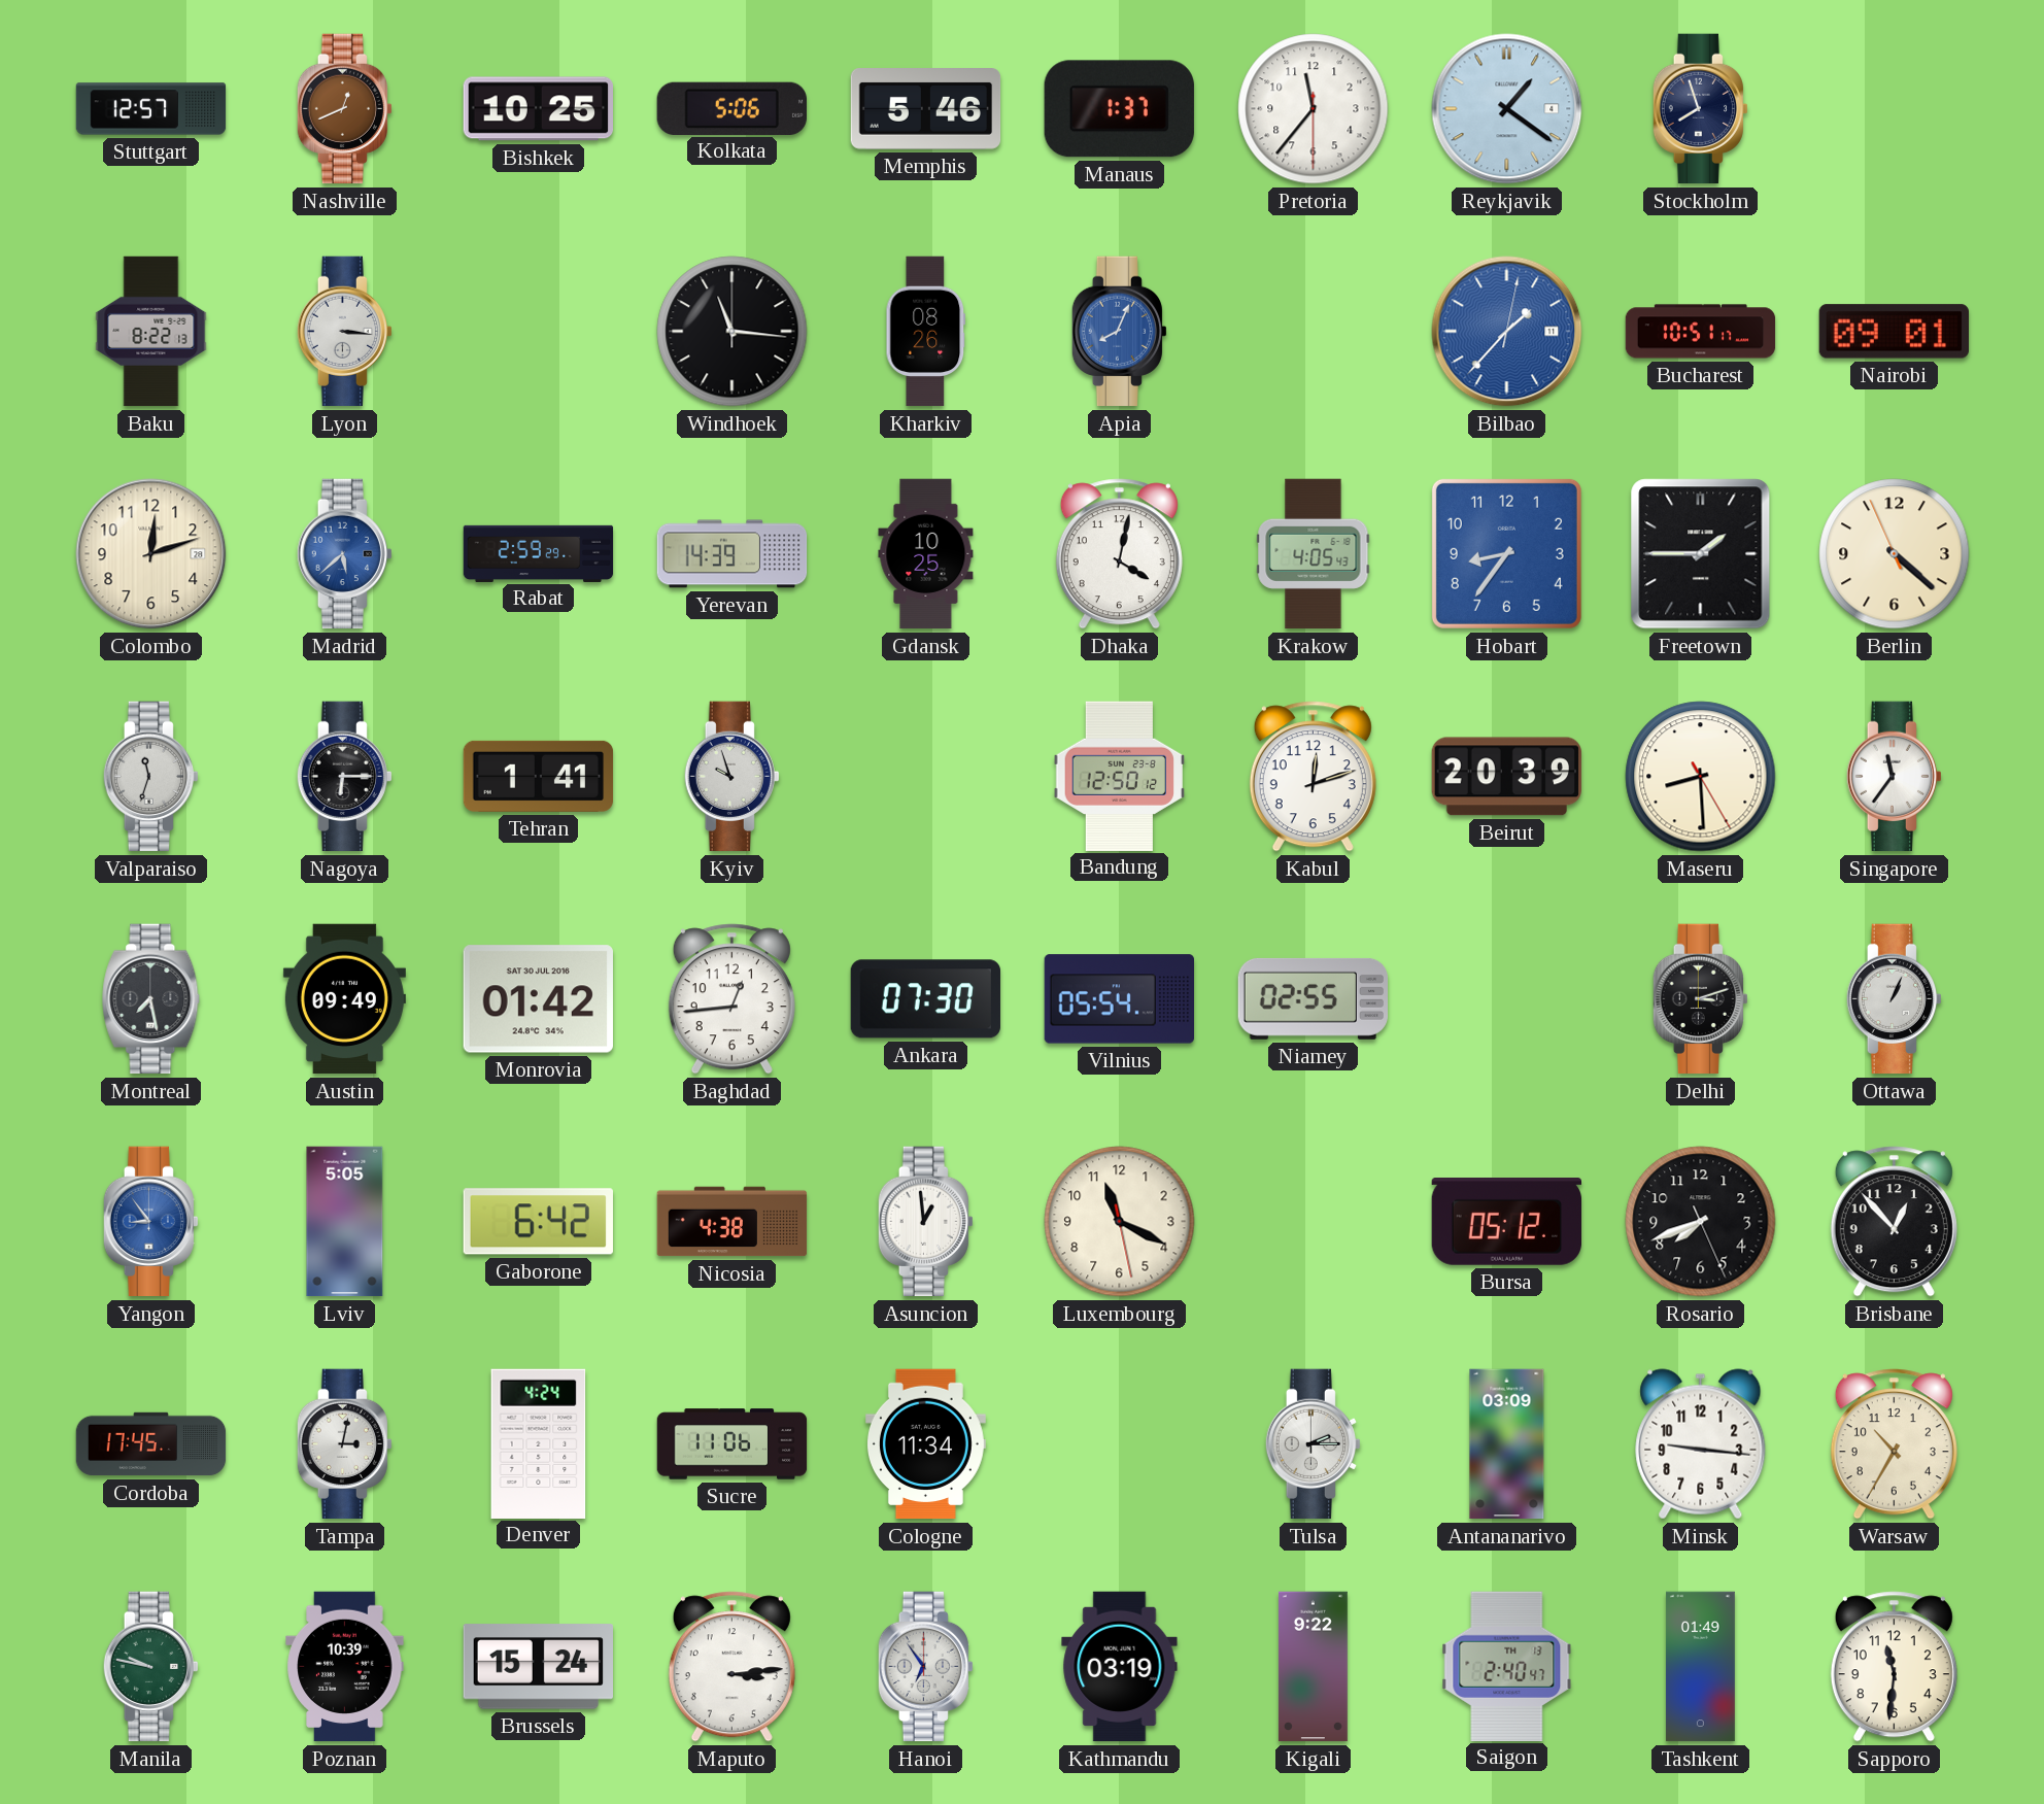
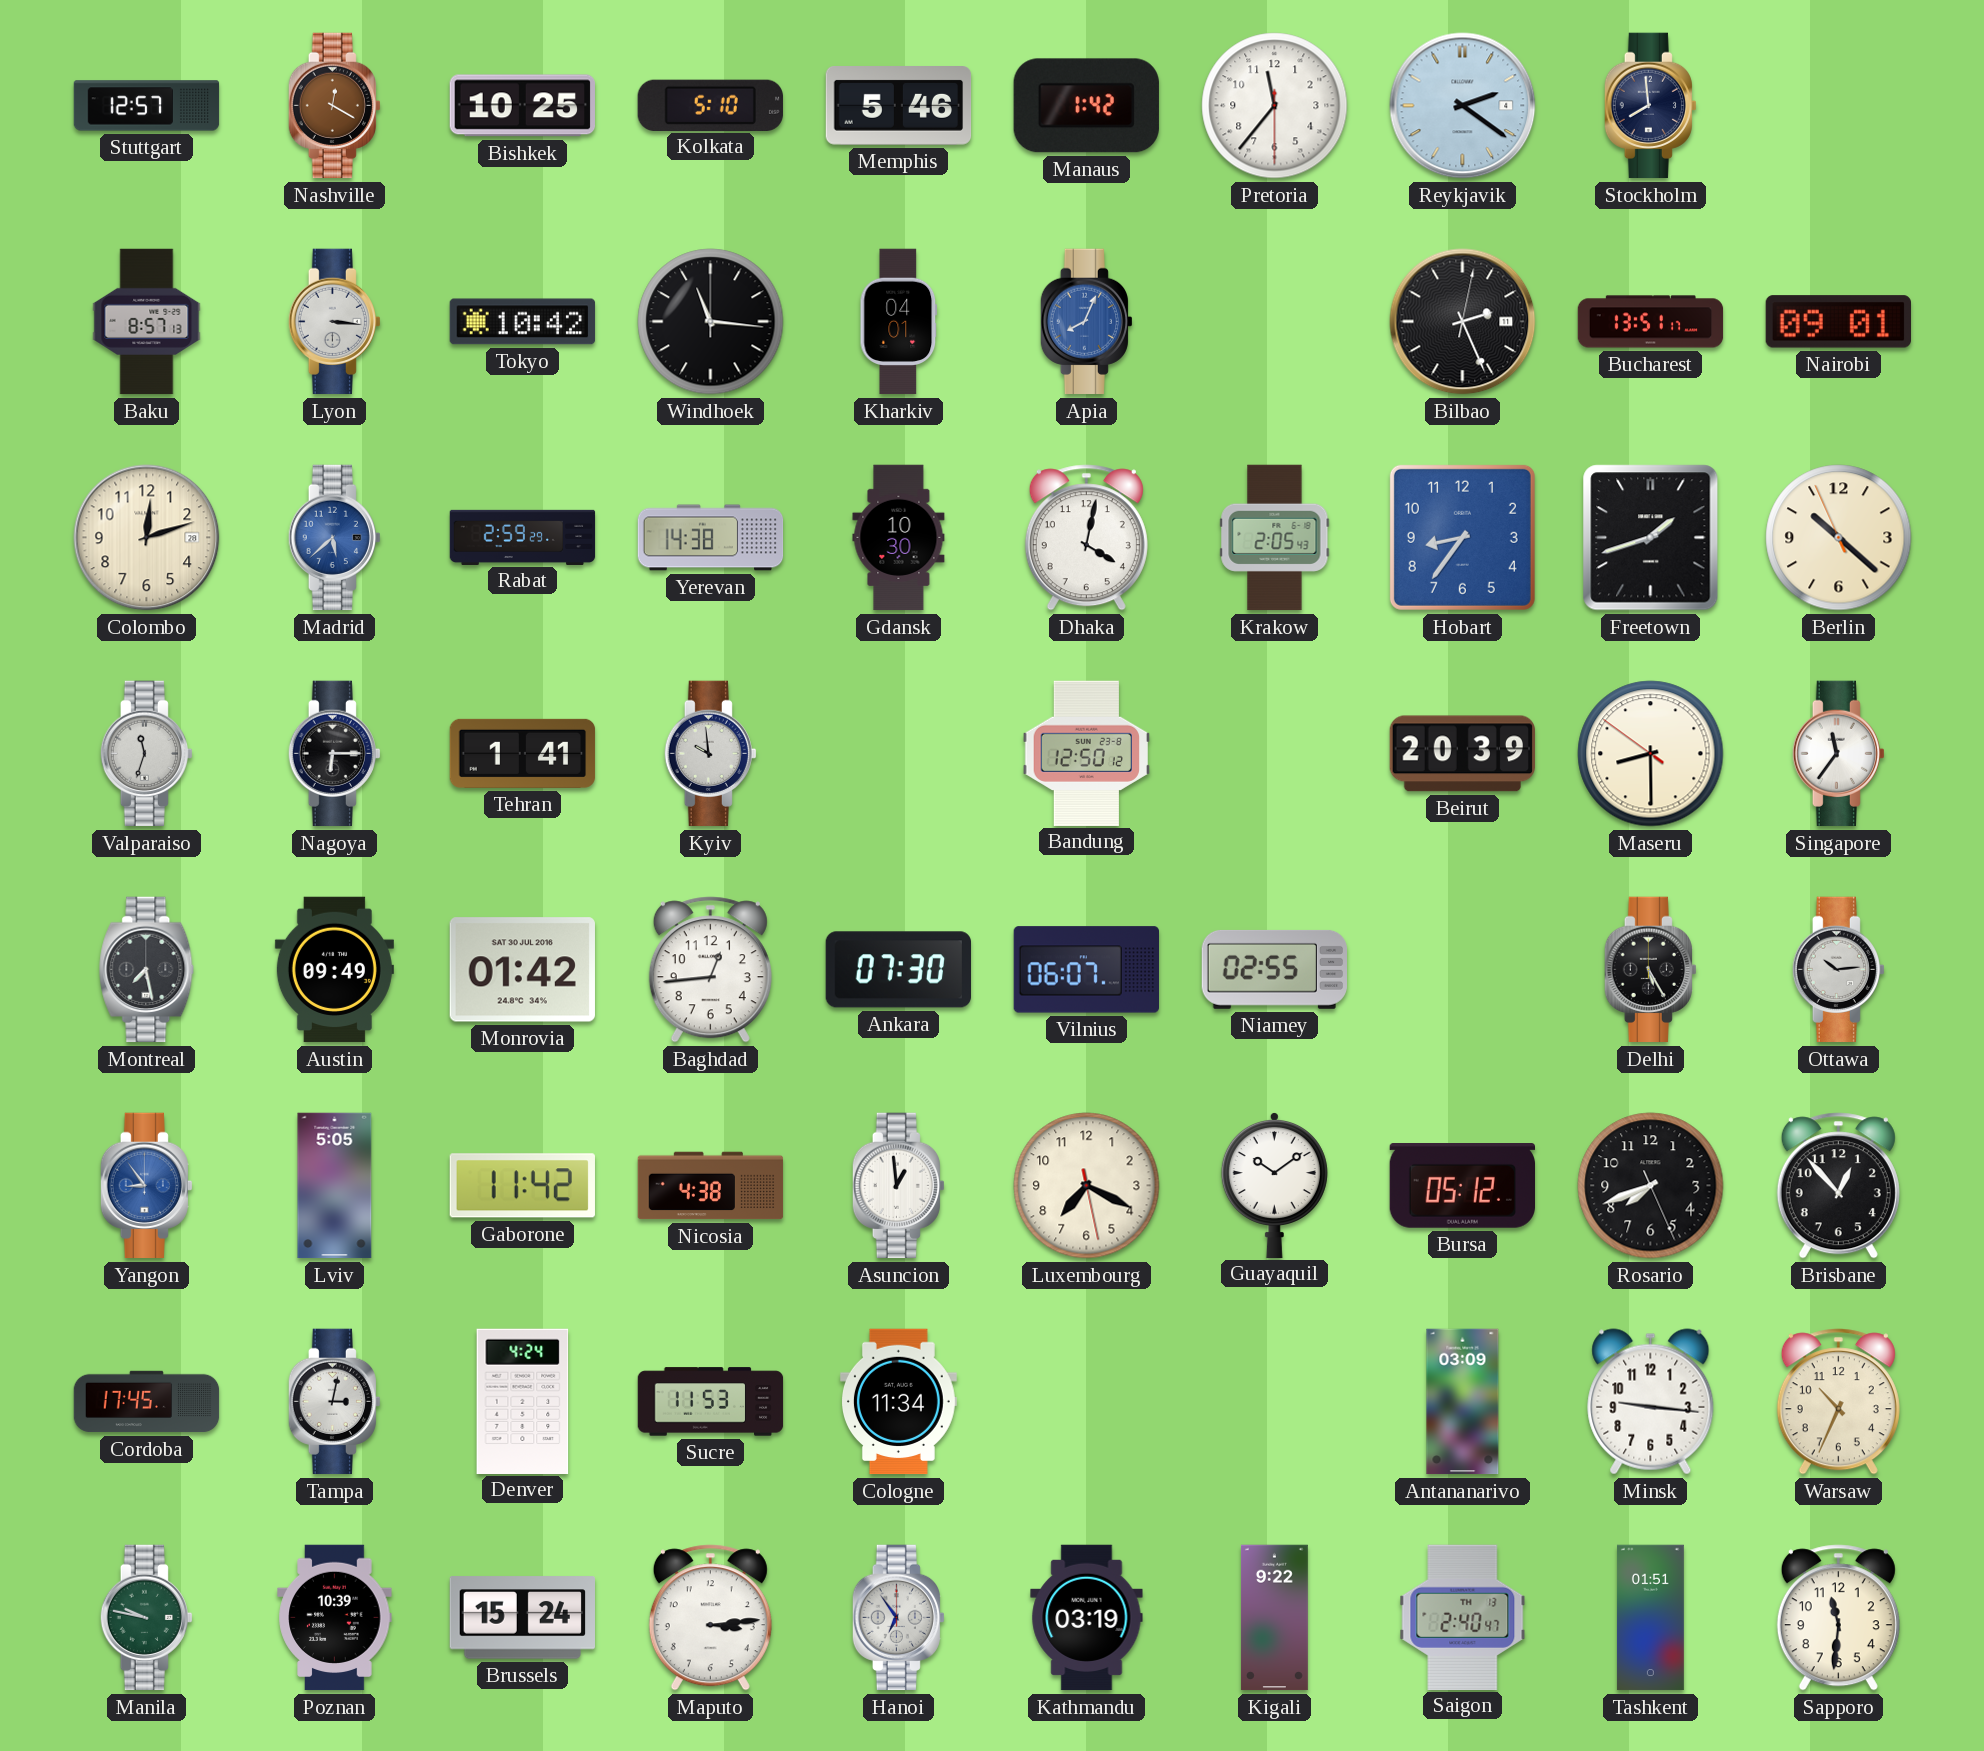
Nashville: 12:41 -> 12:20
Kolkata: 5:06 -> 5:10
Manaus: 1:37 -> 1:42
Reykjavik: 1:21 -> 2:21
Stockholm: 7:57 -> 7:59
Baku: 8:22 -> 8:57
Tokyo: none -> 10:42
Kharkiv: 08:26 -> 04:01
Bilbao: 1:37 -> 2:26
Bilbao dial: blue -> black
Bucharest: 10:51 -> 13:51
Yerevan: 14:39 -> 14:38
Gdansk: 10:25 -> 10:30
Krakow: 4:05 -> 2:05
Freetown: 1:45 -> 1:42
Berlin: 4:21 -> 10:21
Kyiv: 9:57 -> 9:59
Kabul: 12:12 -> none
Maseru: 8:29:25 -> 8:29:51
Vilnius: 05:54 -> 06:07
Delhi: 3:12 -> 5:25
Ottawa: 1:04 -> 10:14
Gaborone: 6:42 -> 11:42
Luxembourg: 11:19 -> 7:19
Guayaquil: none -> 10:09
Sucre: 11:06 -> 11:53
Tulsa: 2:15 -> none
Warsaw: 10:35 -> 10:34
Tashkent: 01:49 -> 01:51
